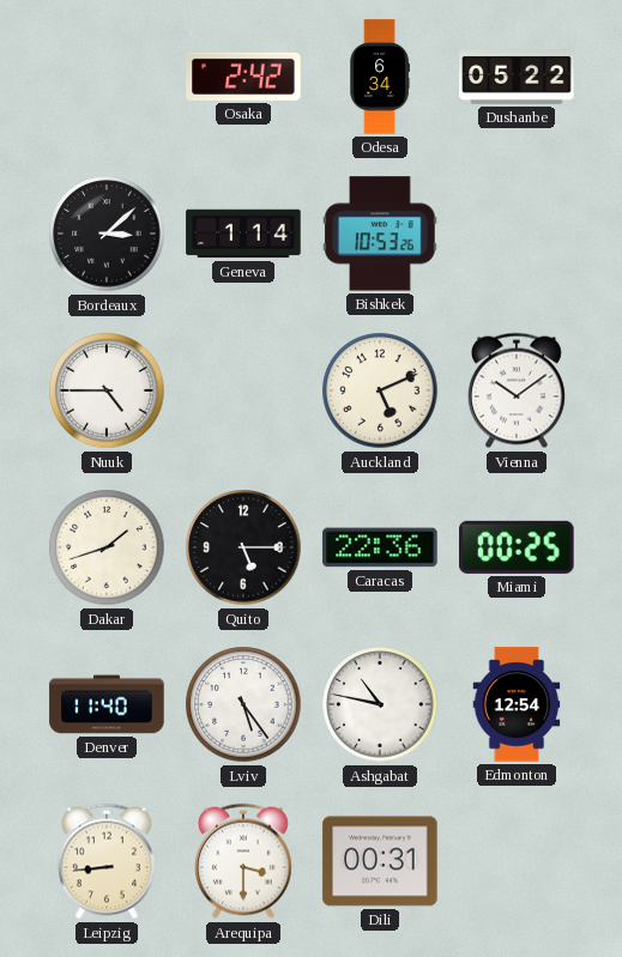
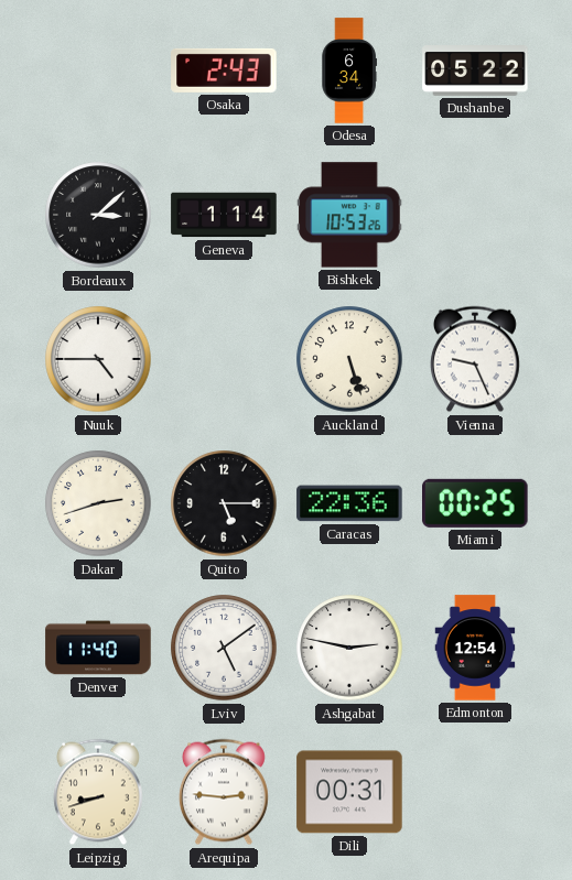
Osaka: 2:42 -> 2:43
Auckland: 5:11 -> 5:27
Vienna: 10:09 -> 9:26
Dakar: 1:42 -> 2:42
Lviv: 5:24 -> 5:09
Ashgabat: 10:47 -> 2:47
Leipzig: 8:44 -> 8:42
Arequipa: 3:30 -> 2:46
